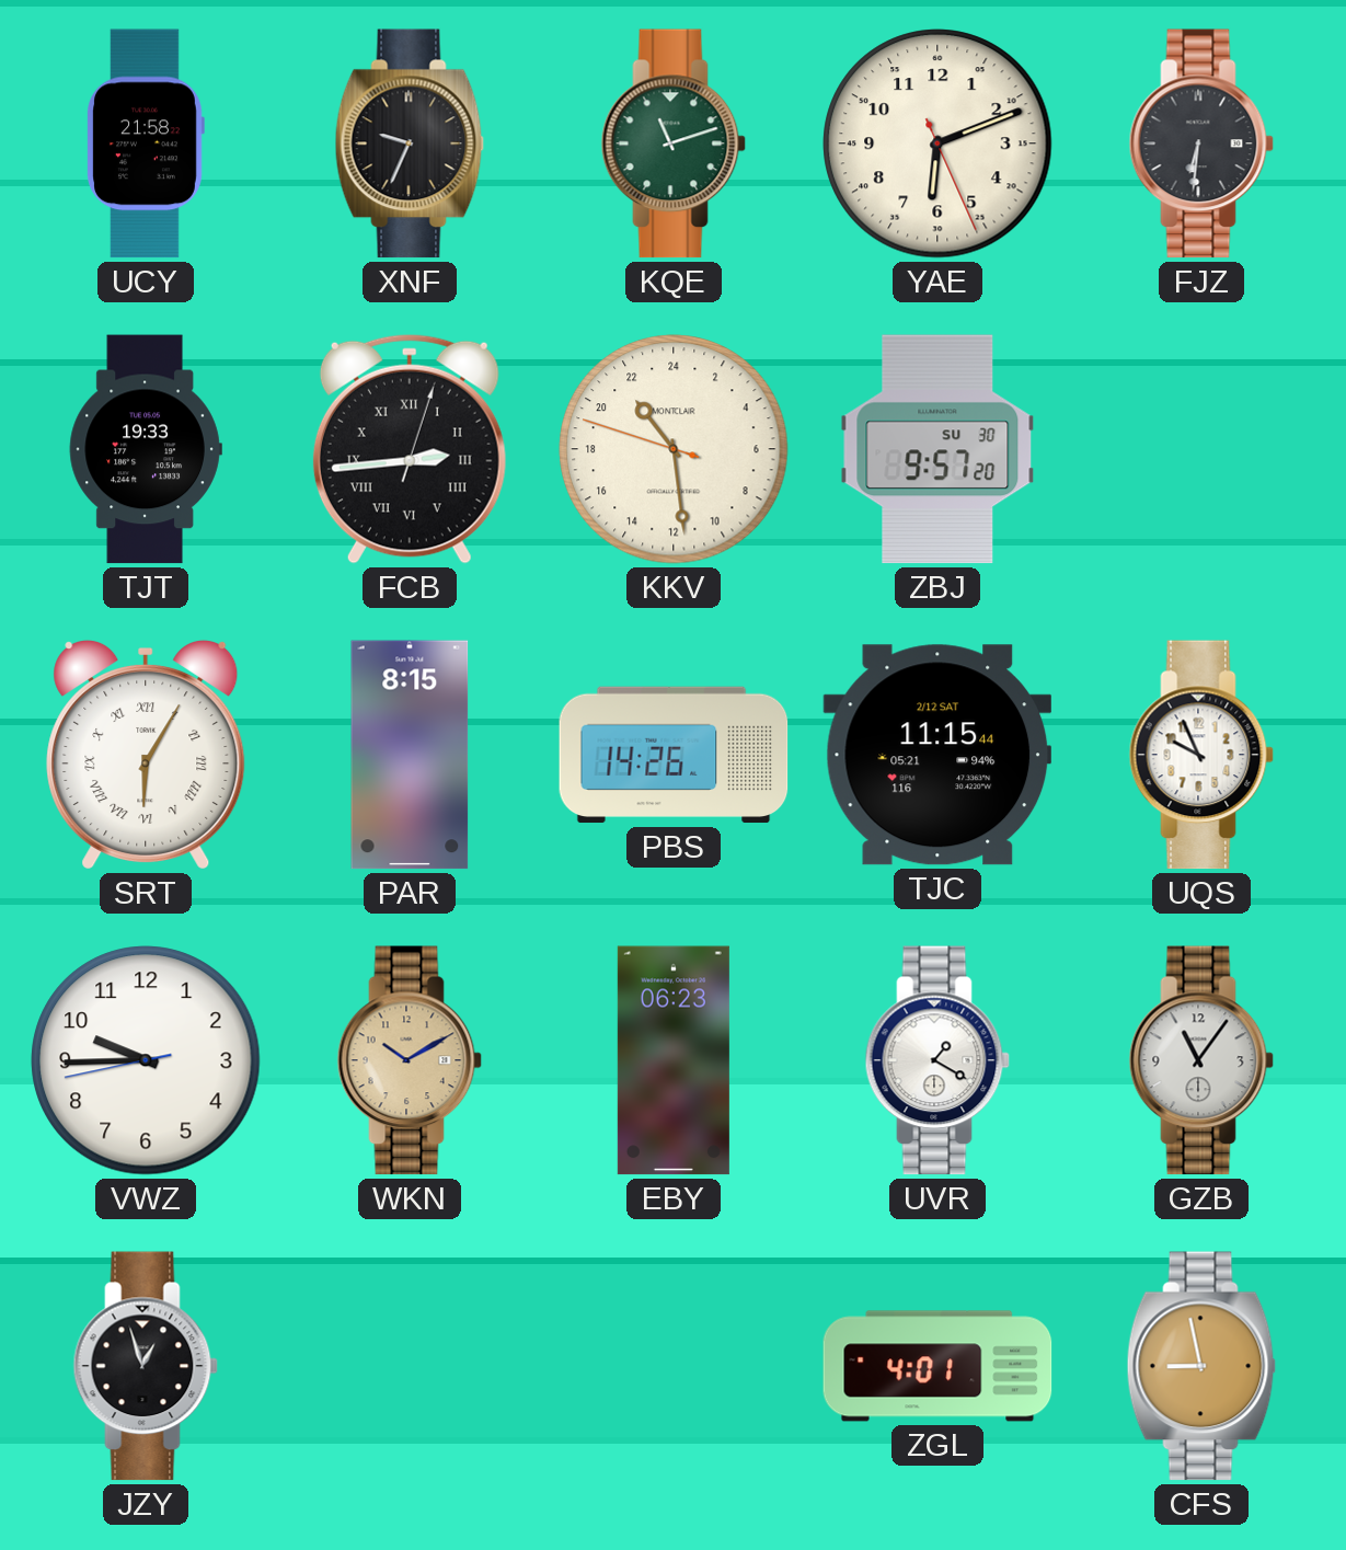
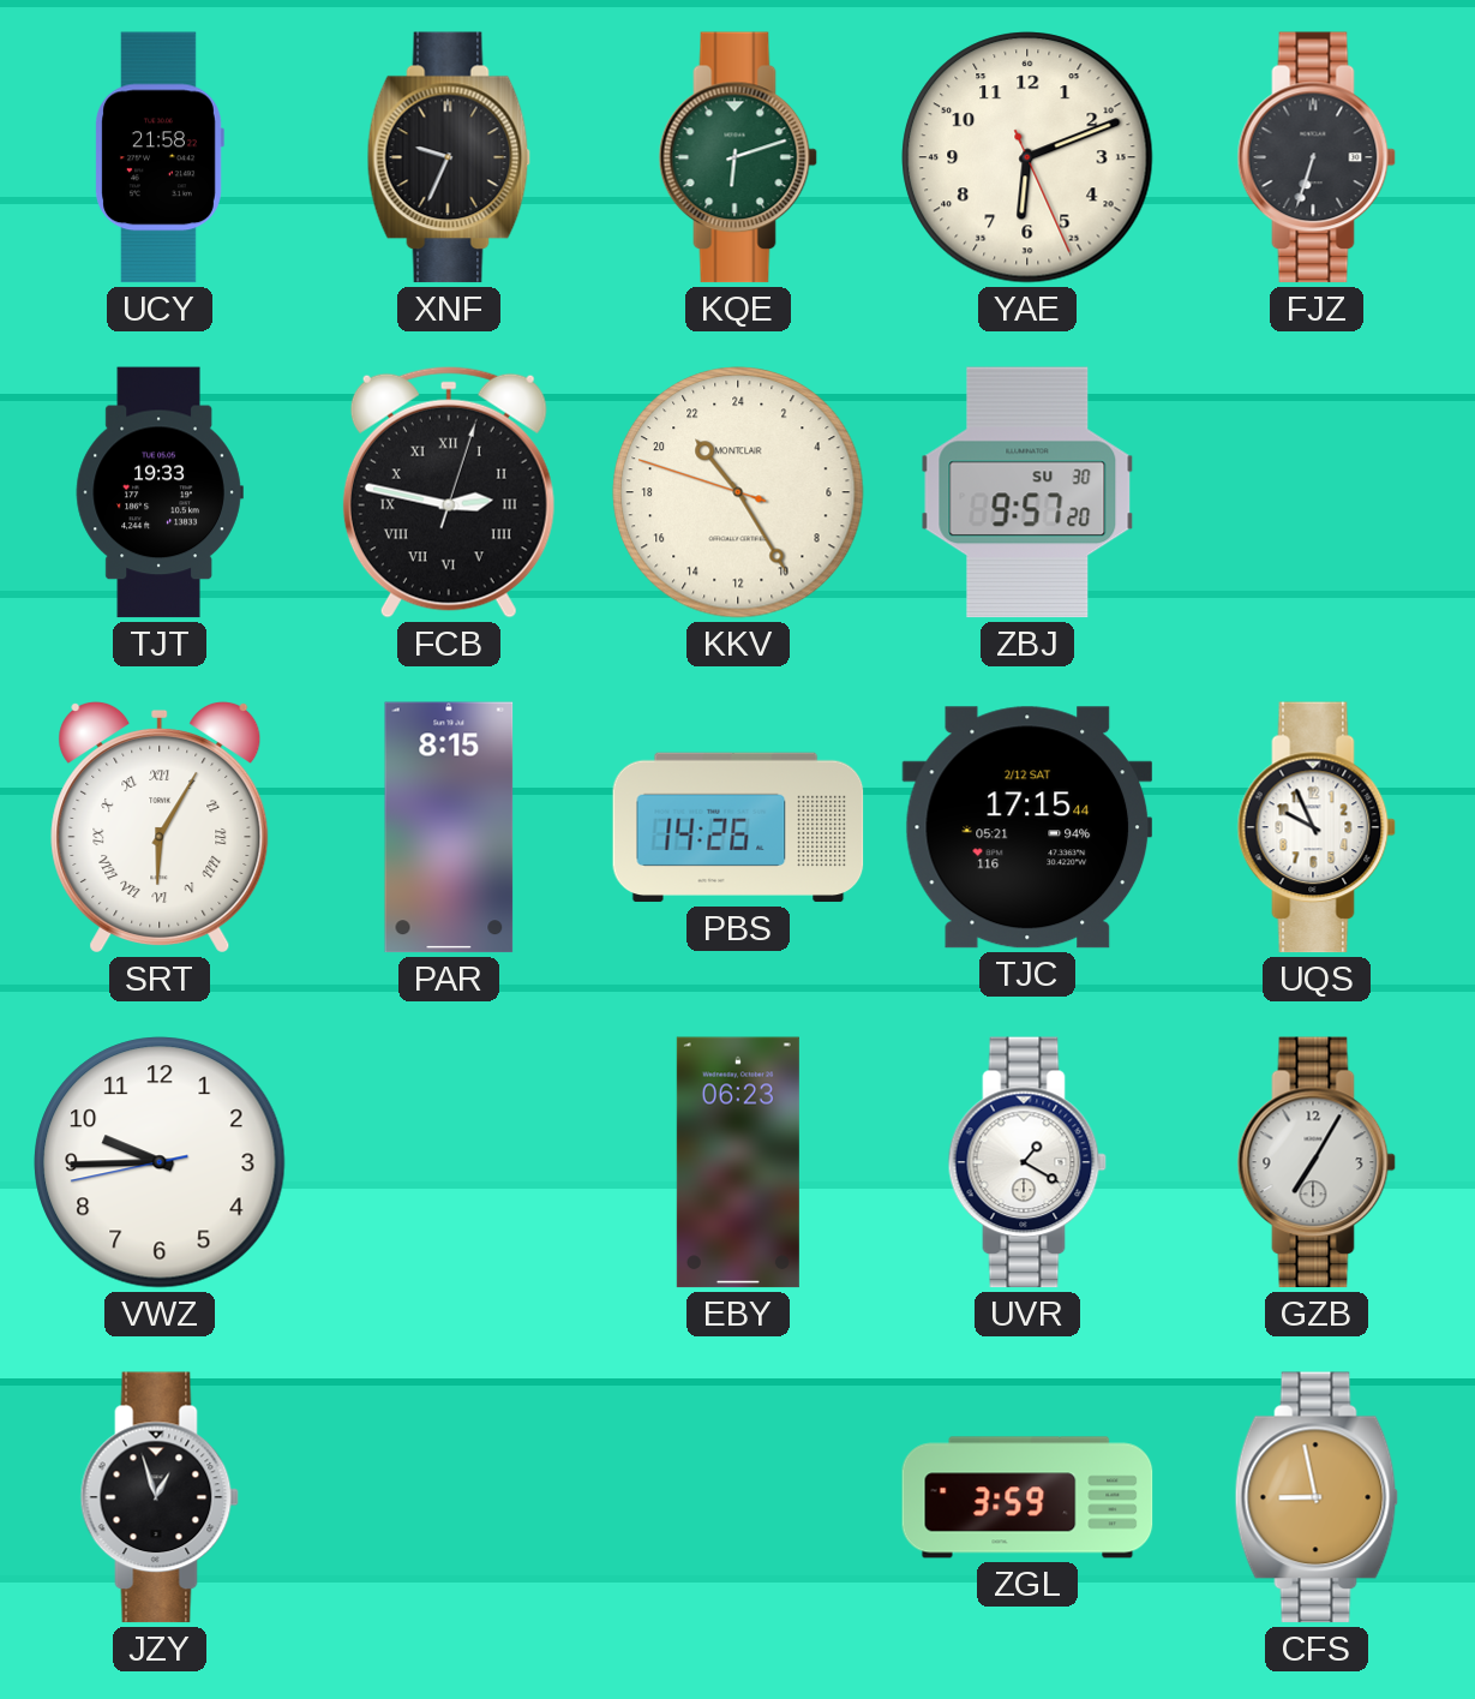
KQE: 11:12 -> 6:12
FJZ: 6:31 -> 6:33
FCB: 2:44 -> 2:47
KKV: 21:28 -> 21:24
TJC: 11:15 -> 17:15
WKN: 10:10 -> none
GZB: 11:06 -> 7:05
ZGL: 4:01 -> 3:59
